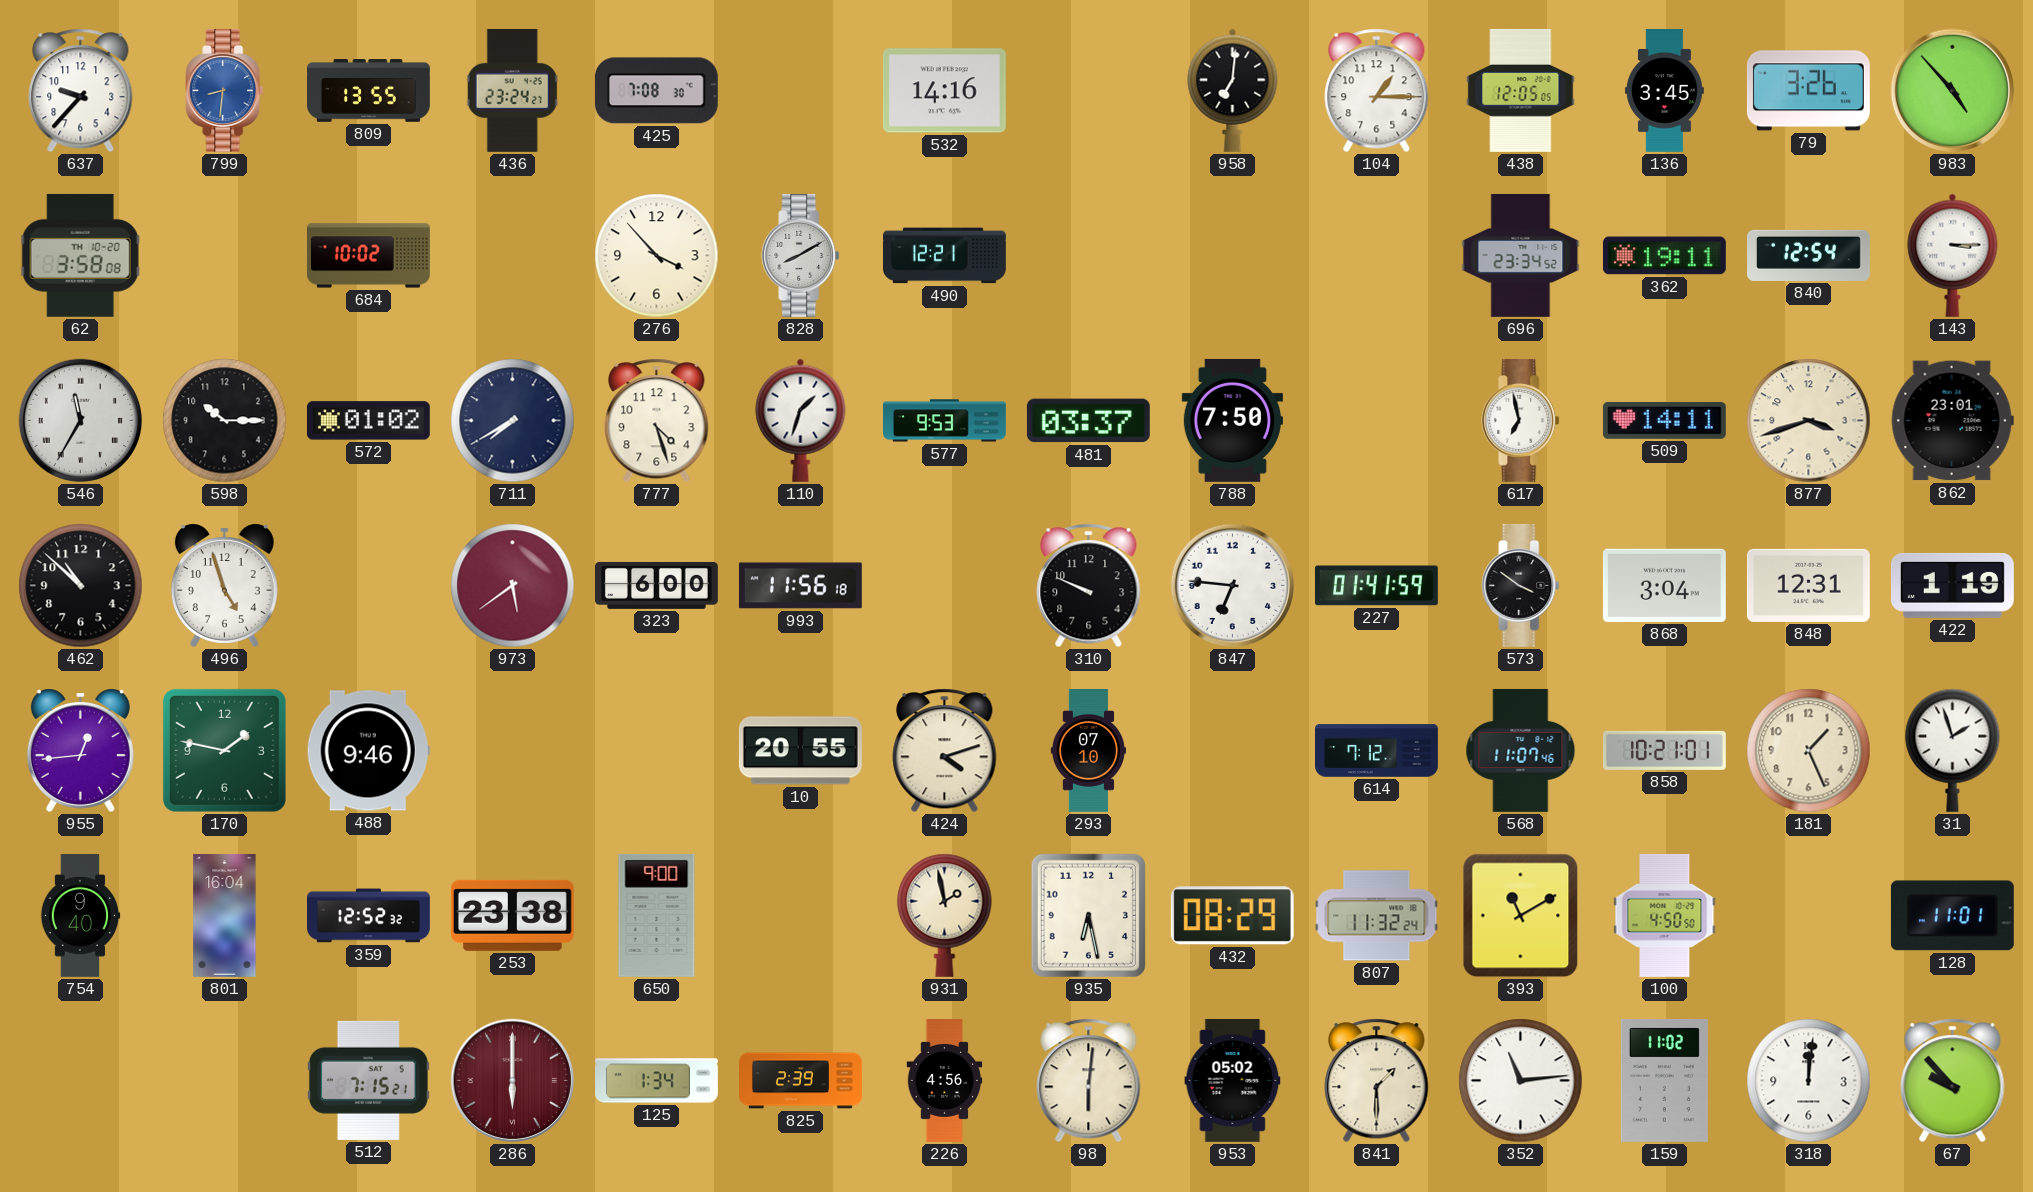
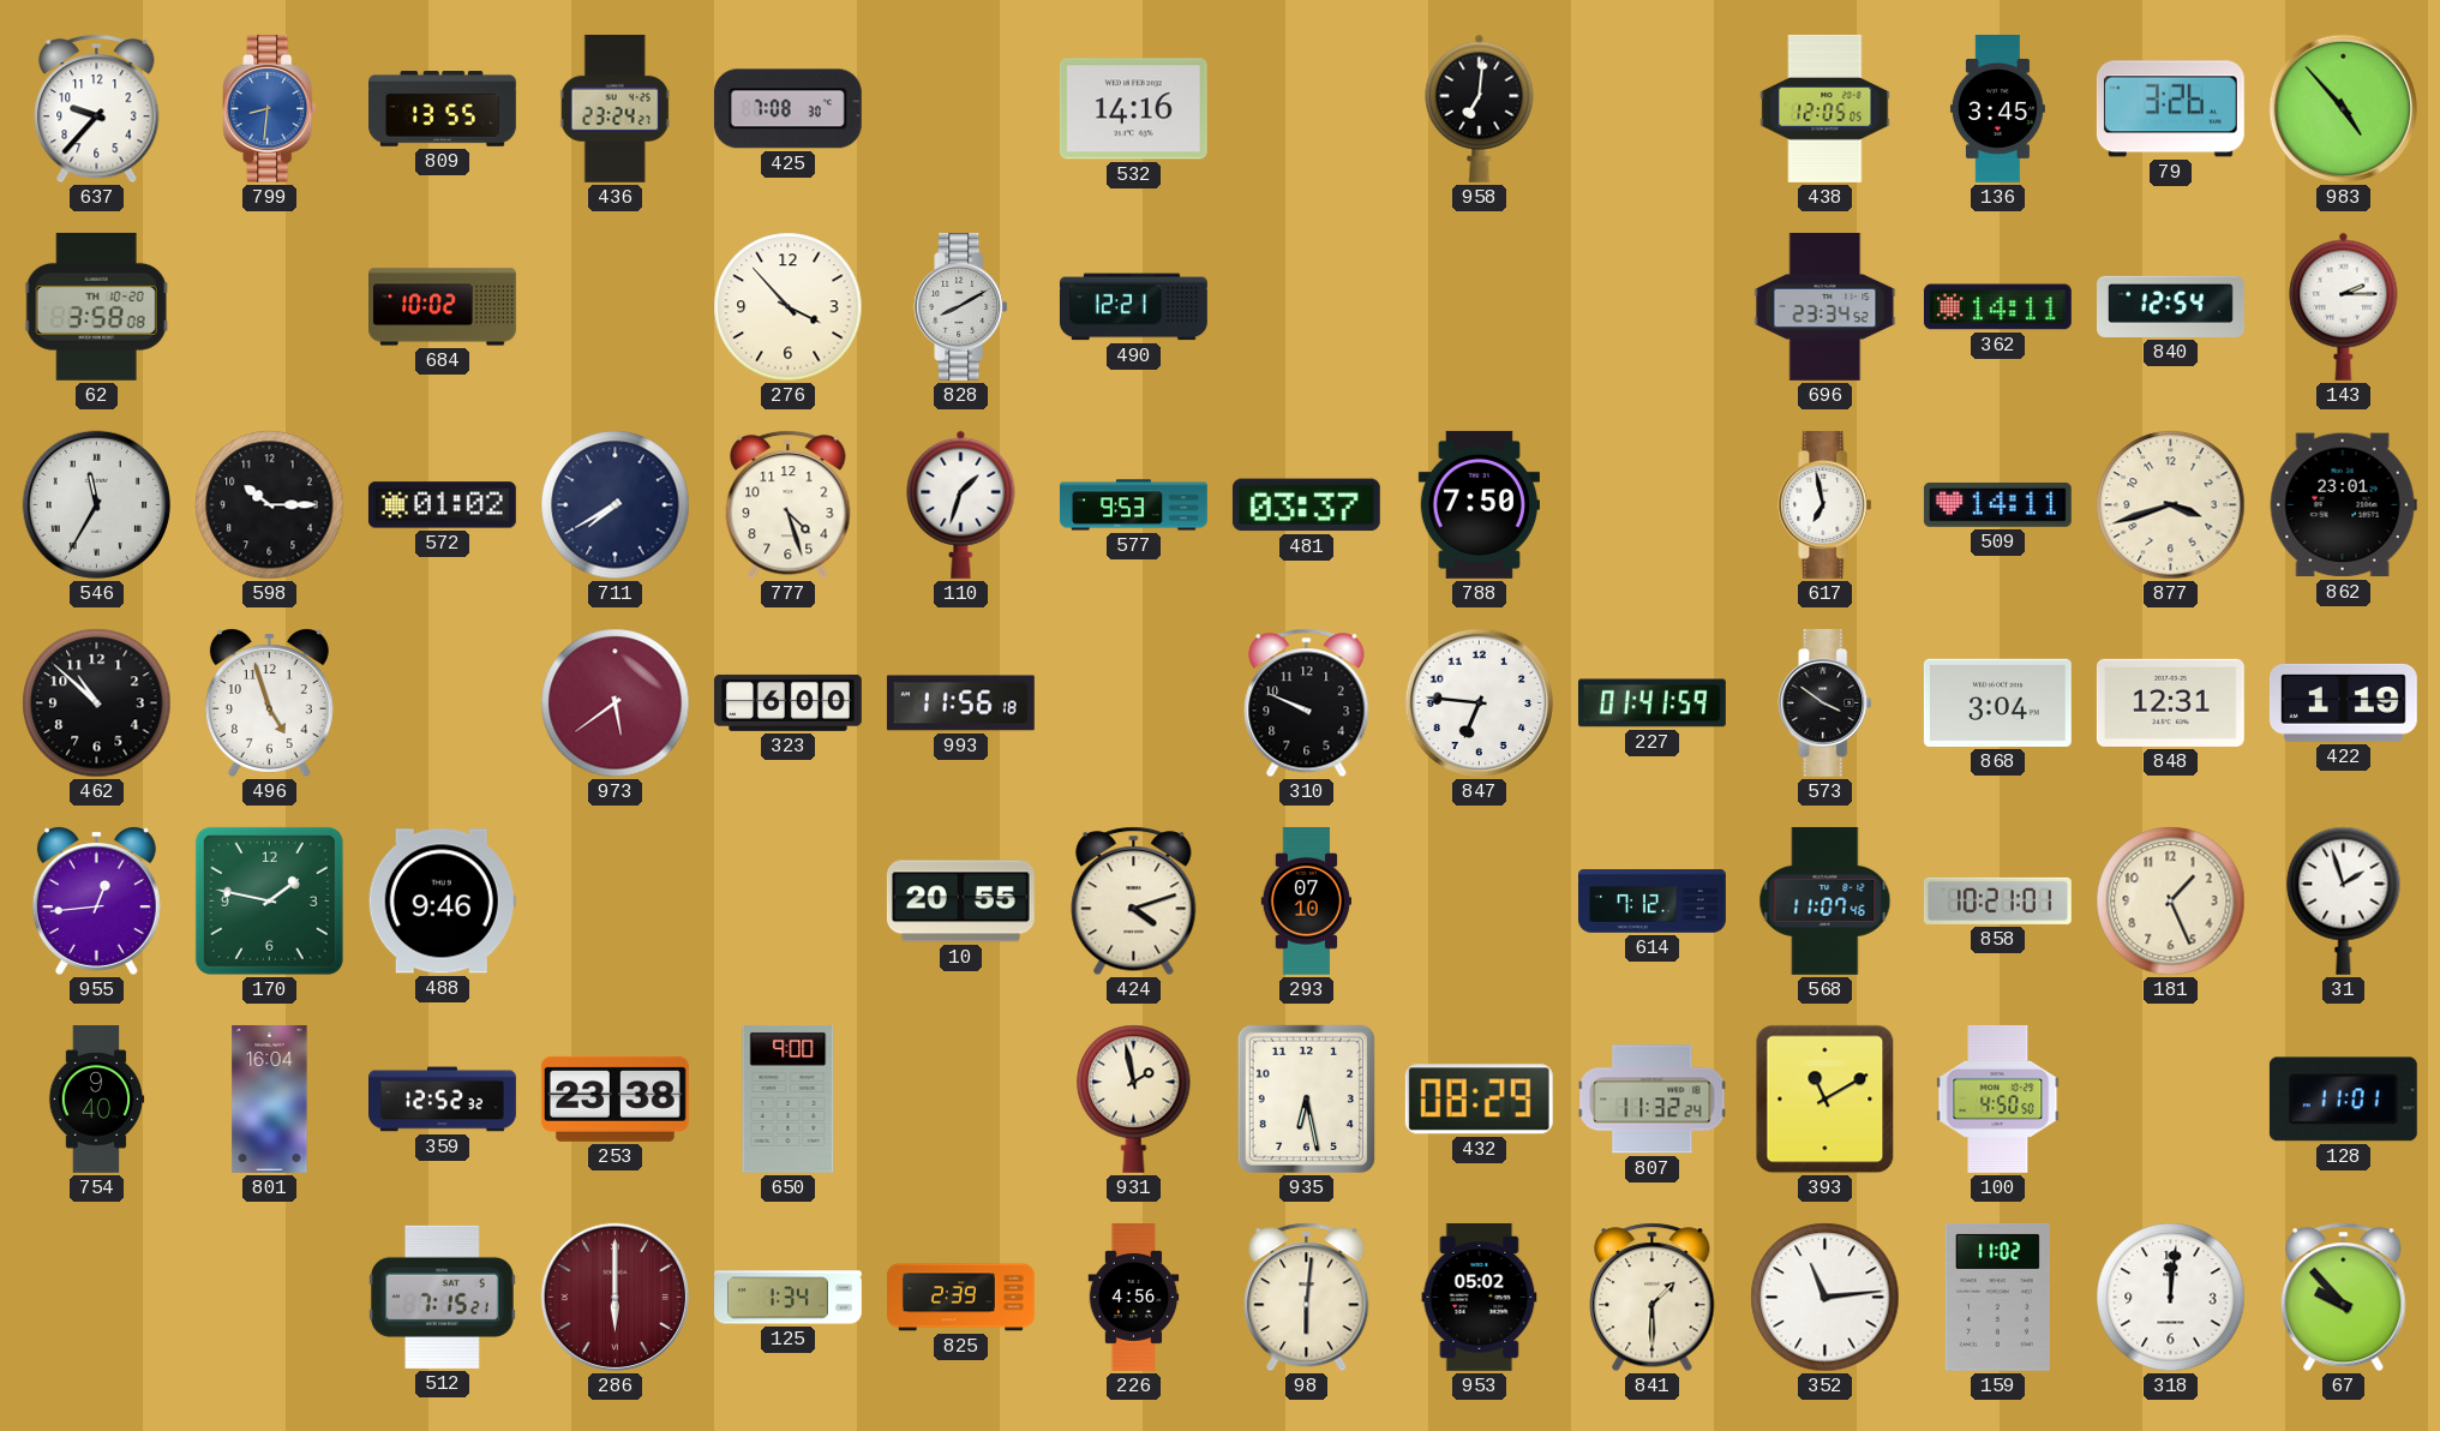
104: 1:15 -> none
362: 19:11 -> 14:11
143: 3:15 -> 2:15
